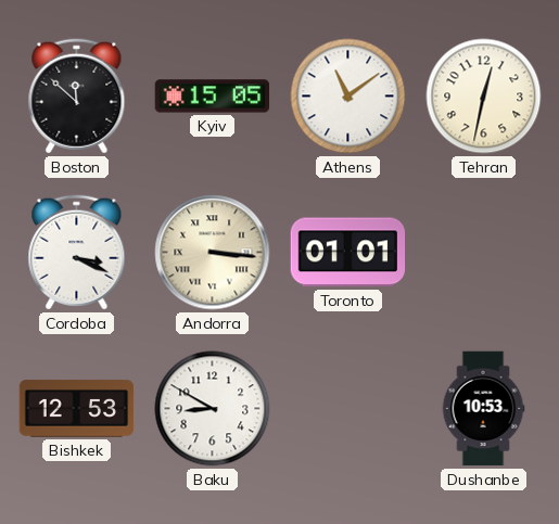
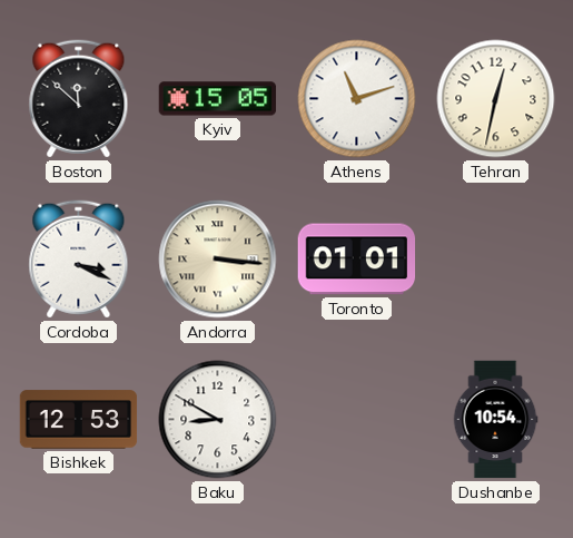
Athens: 11:09 -> 11:12
Dushanbe: 10:53 -> 10:54
